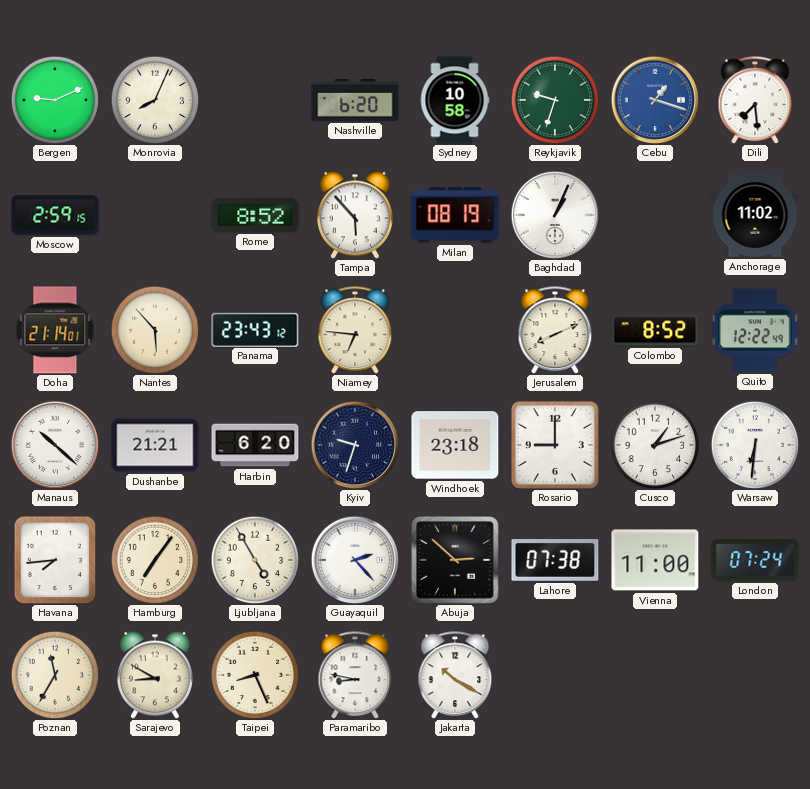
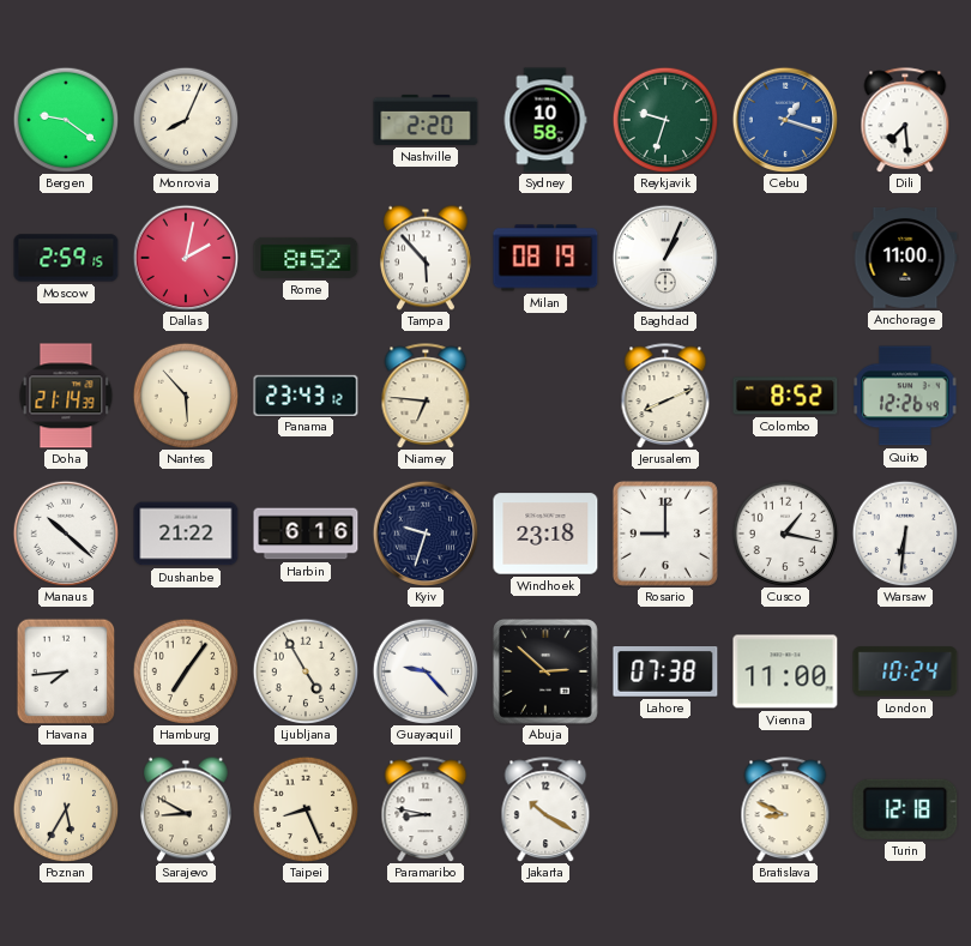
Bergen: 9:11 -> 9:21
Nashville: 6:20 -> 2:20
Dallas: none -> 2:02
Anchorage: 11:02 -> 11:00
Doha: 21:14:01 -> 21:14:39
Quito: 12:22 -> 12:26
Dushanbe: 21:21 -> 21:22
Harbin: 6:20 -> 6:16
Cusco: 1:12 -> 1:17
Guayaquil: 2:23 -> 9:23
London: 07:24 -> 10:24
Poznan: 11:35 -> 5:35
Bratislava: none -> 8:49
Turin: none -> 12:18
